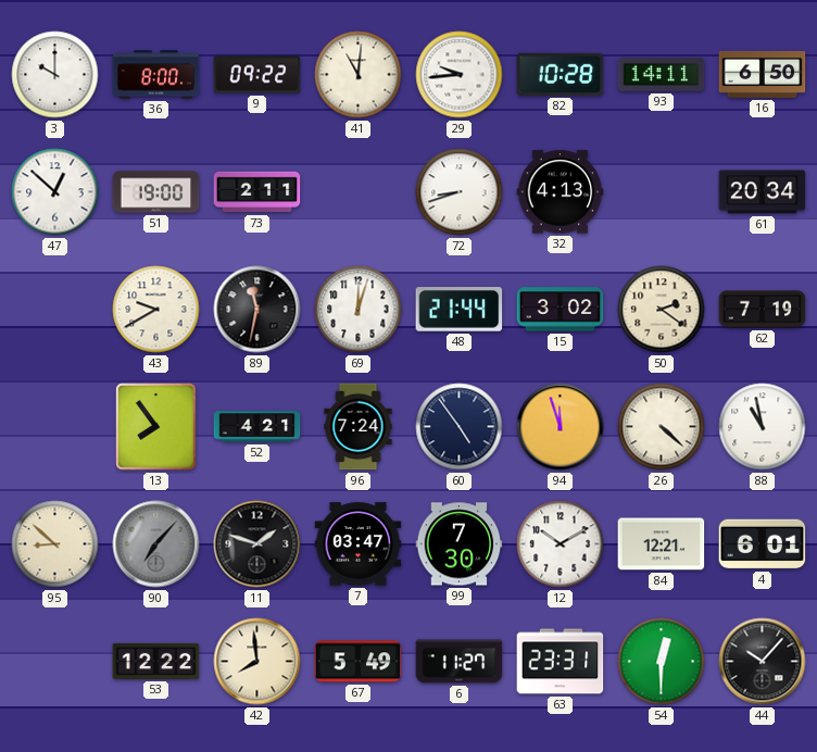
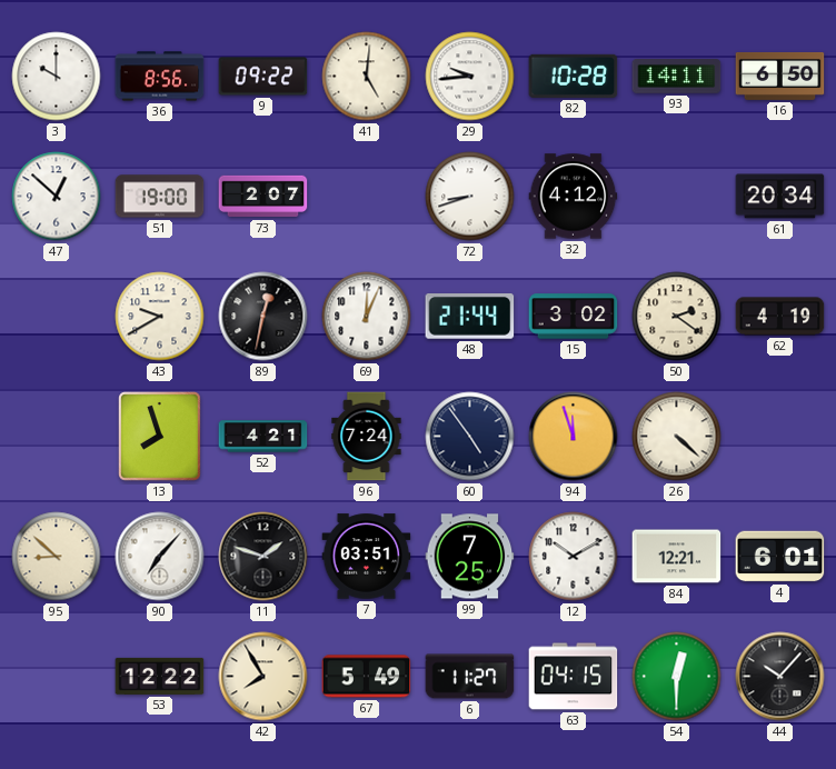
36: 8:00 -> 8:56
41: 11:01 -> 5:01
73: 2:11 -> 2:07
32: 4:13 -> 4:12
89: 11:32 -> 12:32
69: 12:03 -> 12:04
62: 7:19 -> 4:19
13: 7:54 -> 7:57
88: 10:58 -> none
90 dial: grey -> white
7: 03:47 -> 03:51
99: 7:30 -> 7:25
42: 7:59 -> 7:55
63: 23:31 -> 04:15
